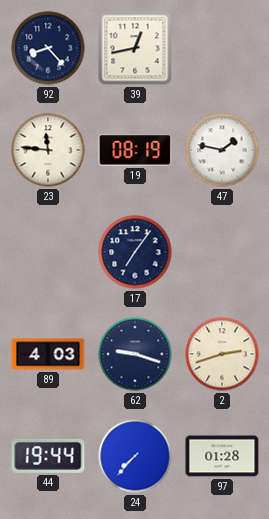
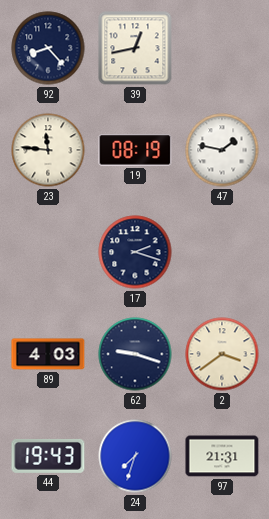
17: 7:06 -> 2:18
2: 2:42 -> 3:39
44: 19:44 -> 19:43
24: 7:37 -> 7:33
97: 01:28 -> 21:31
